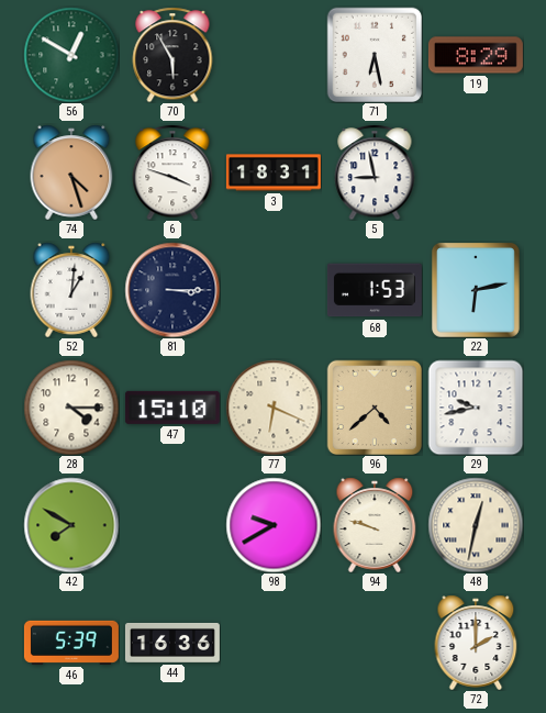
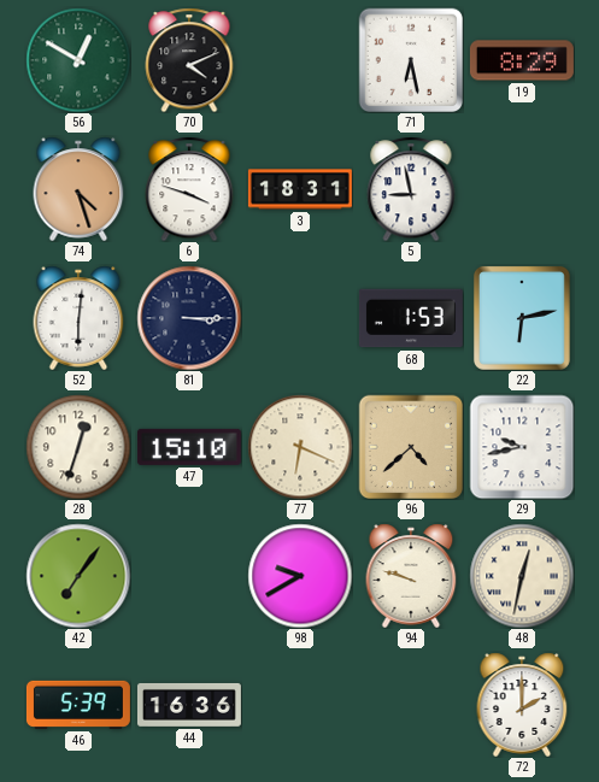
70: 5:55 -> 4:11
52: 1:01 -> 6:01
28: 4:15 -> 12:33
42: 7:50 -> 7:06
